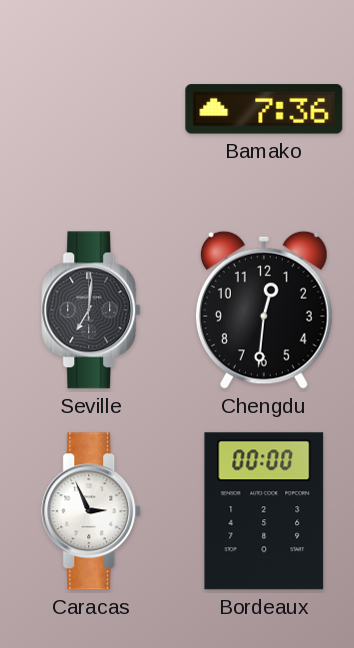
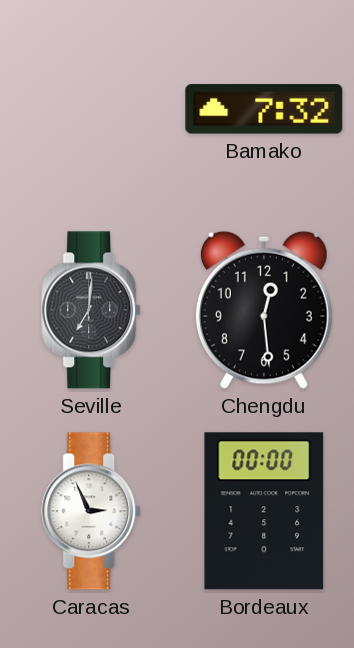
Bamako: 7:36 -> 7:32
Chengdu: 12:31 -> 12:29
